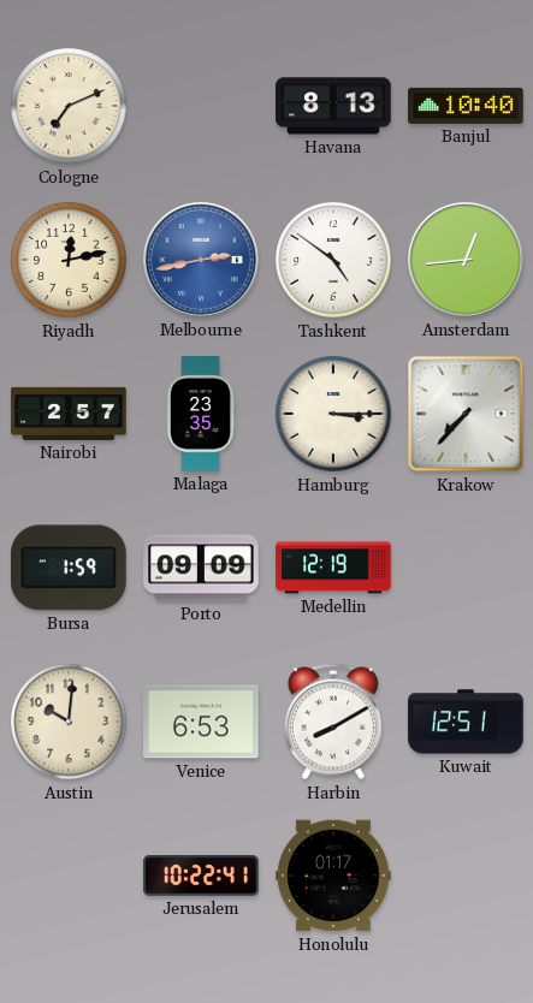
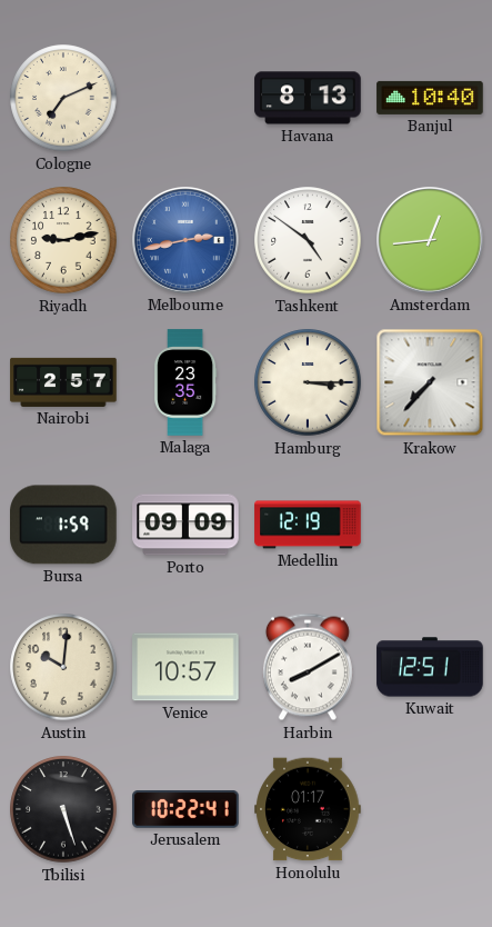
Riyadh: 12:13 -> 9:13
Venice: 6:53 -> 10:57
Tbilisi: none -> 5:27
